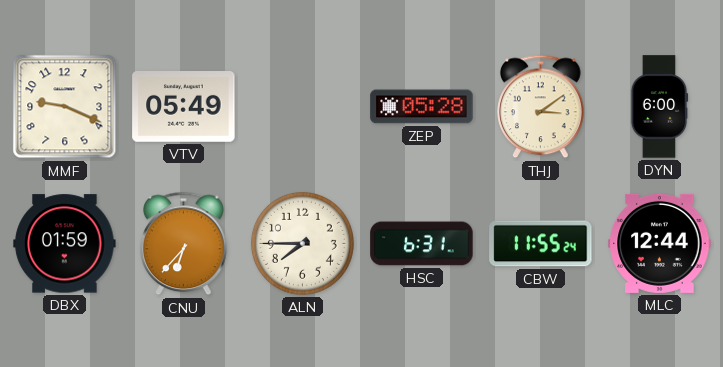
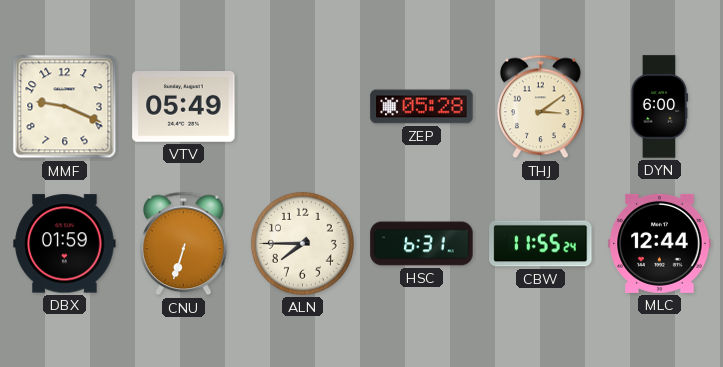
CNU: 6:37 -> 6:33
